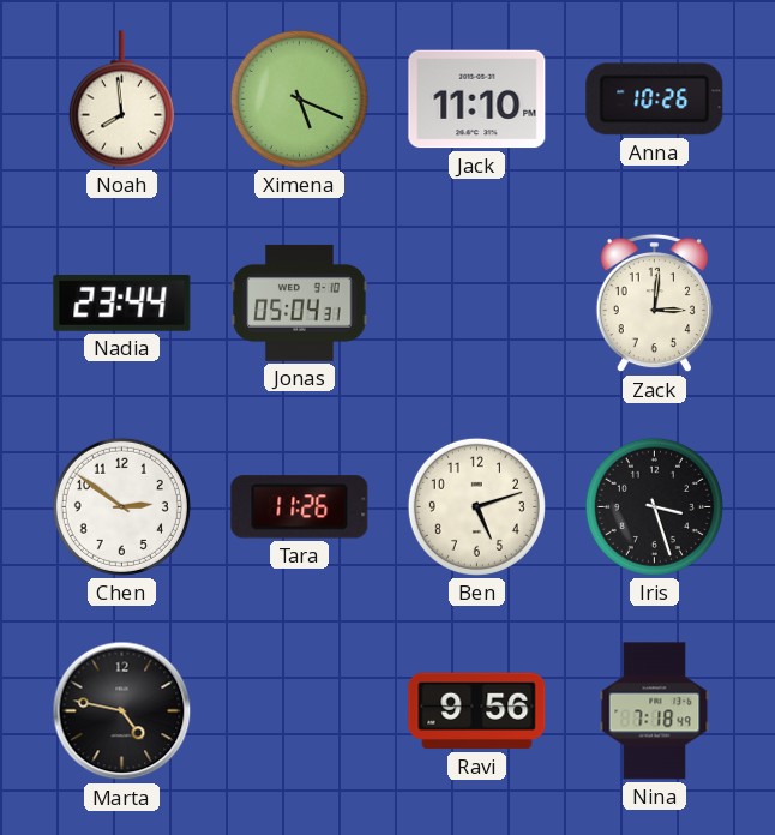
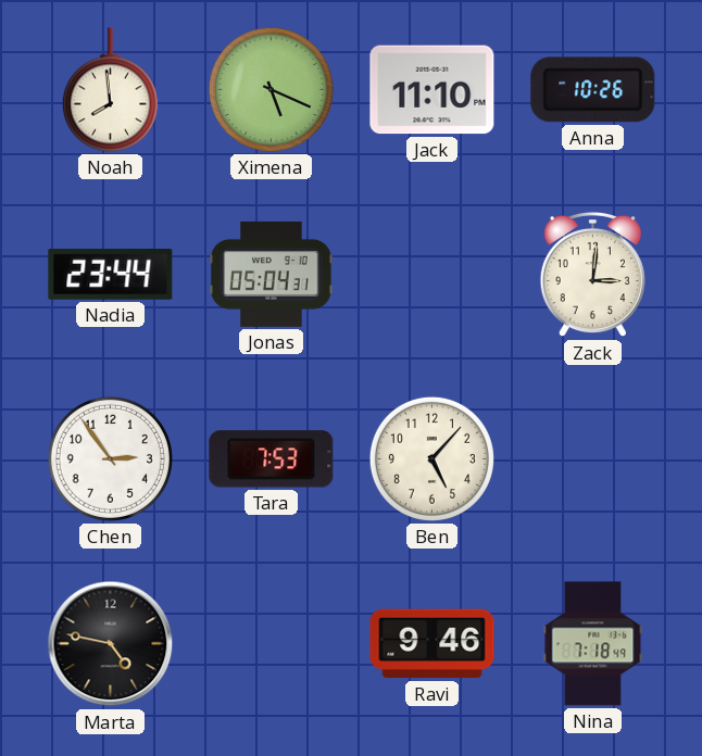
Chen: 2:51 -> 2:54
Tara: 11:26 -> 7:53
Ben: 5:12 -> 5:07
Iris: 3:27 -> none
Ravi: 9:56 -> 9:46
